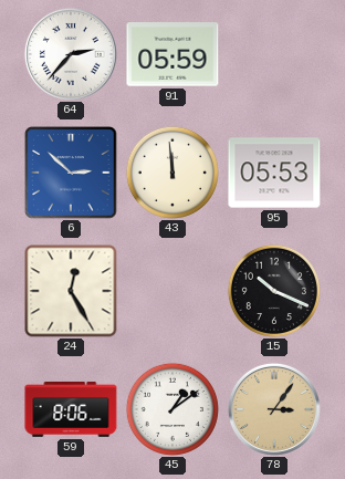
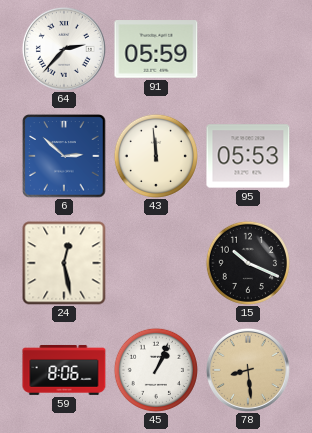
24: 12:25 -> 12:28
45: 1:09 -> 1:04
78: 3:06 -> 8:29
